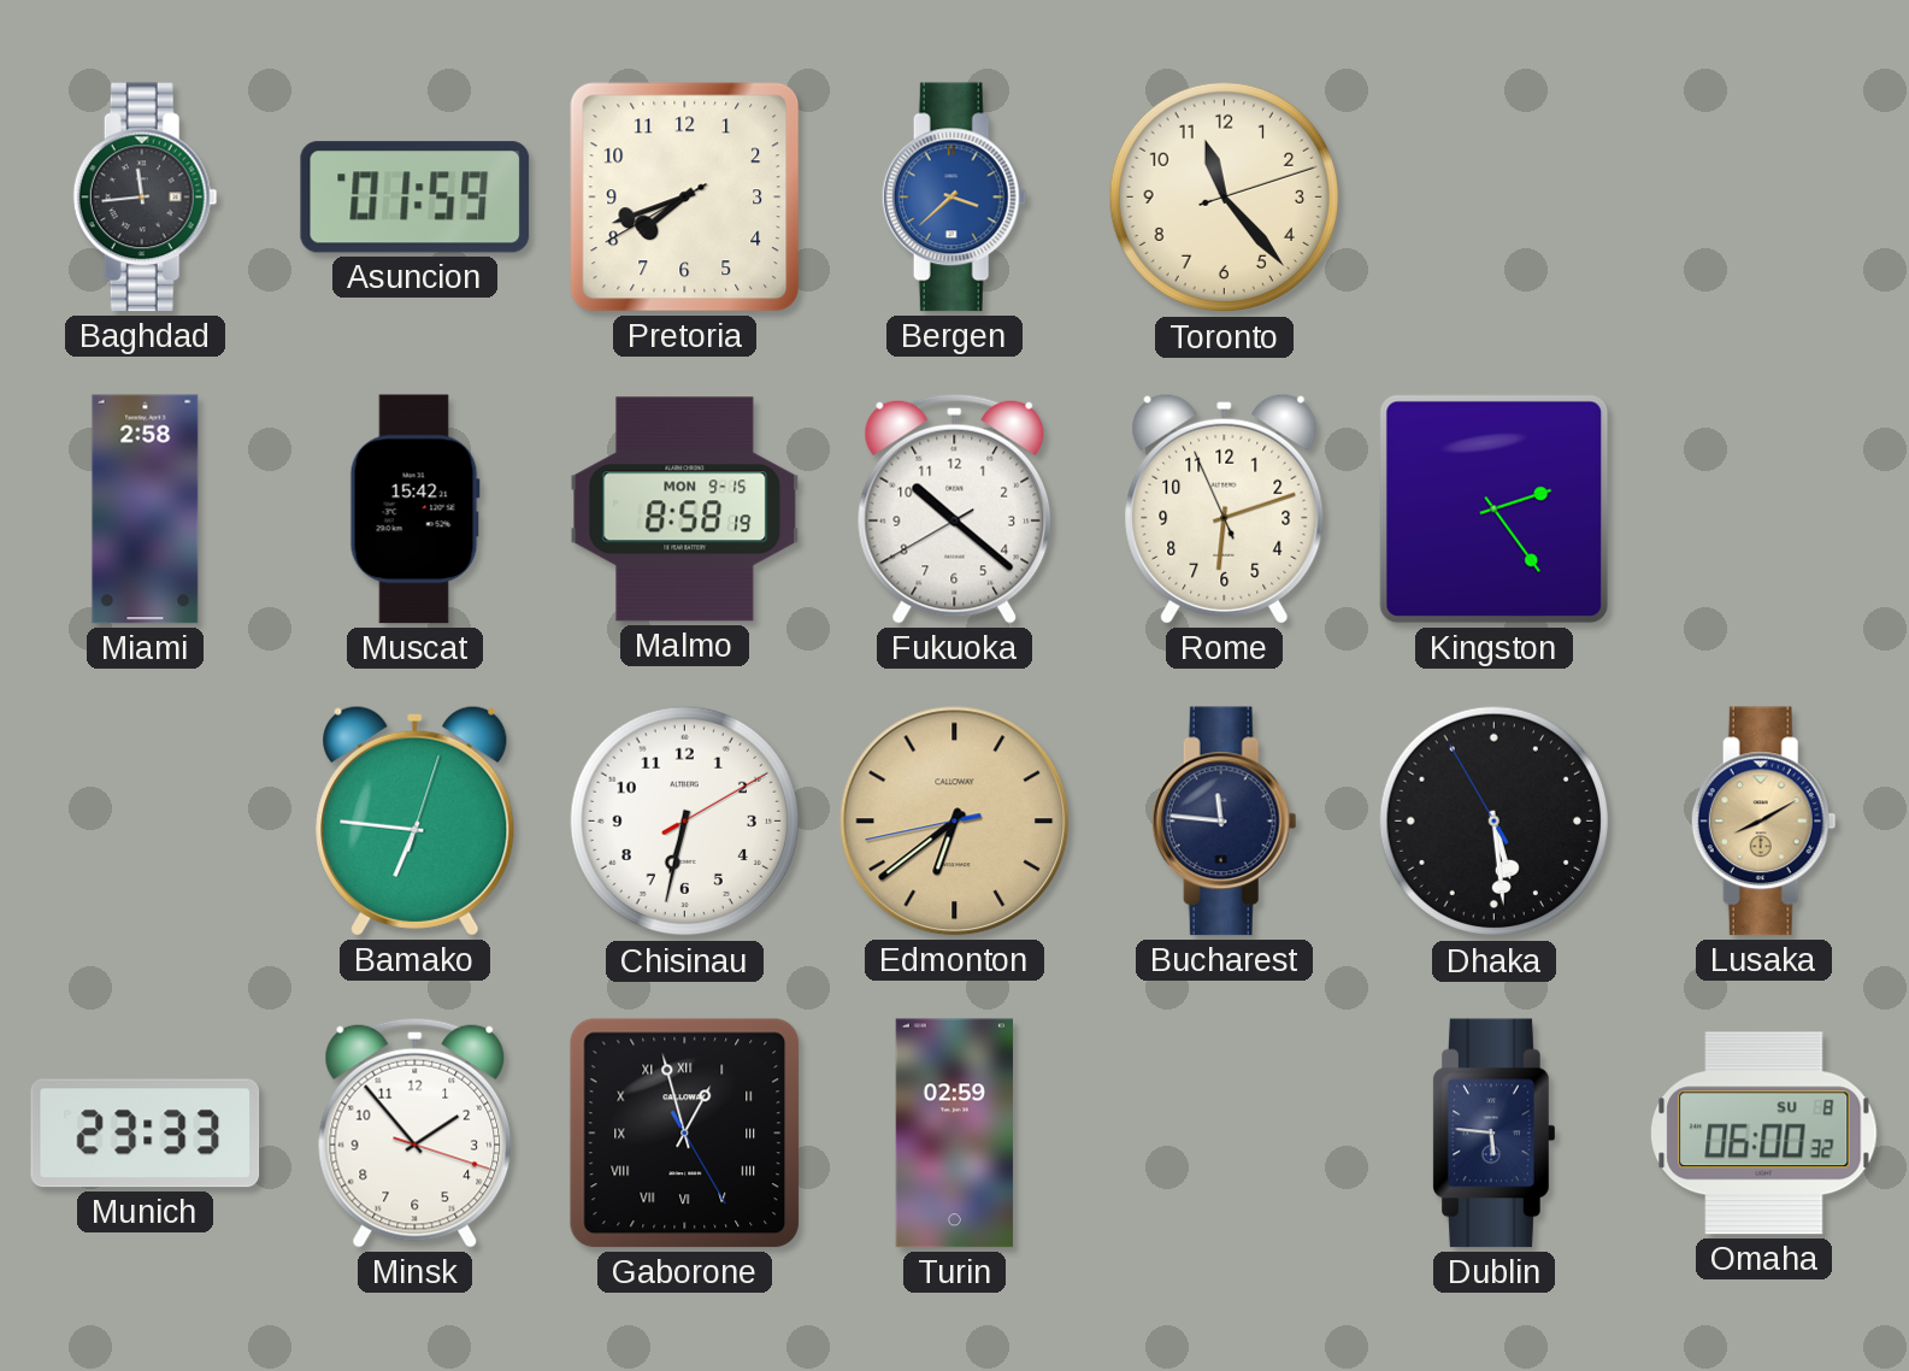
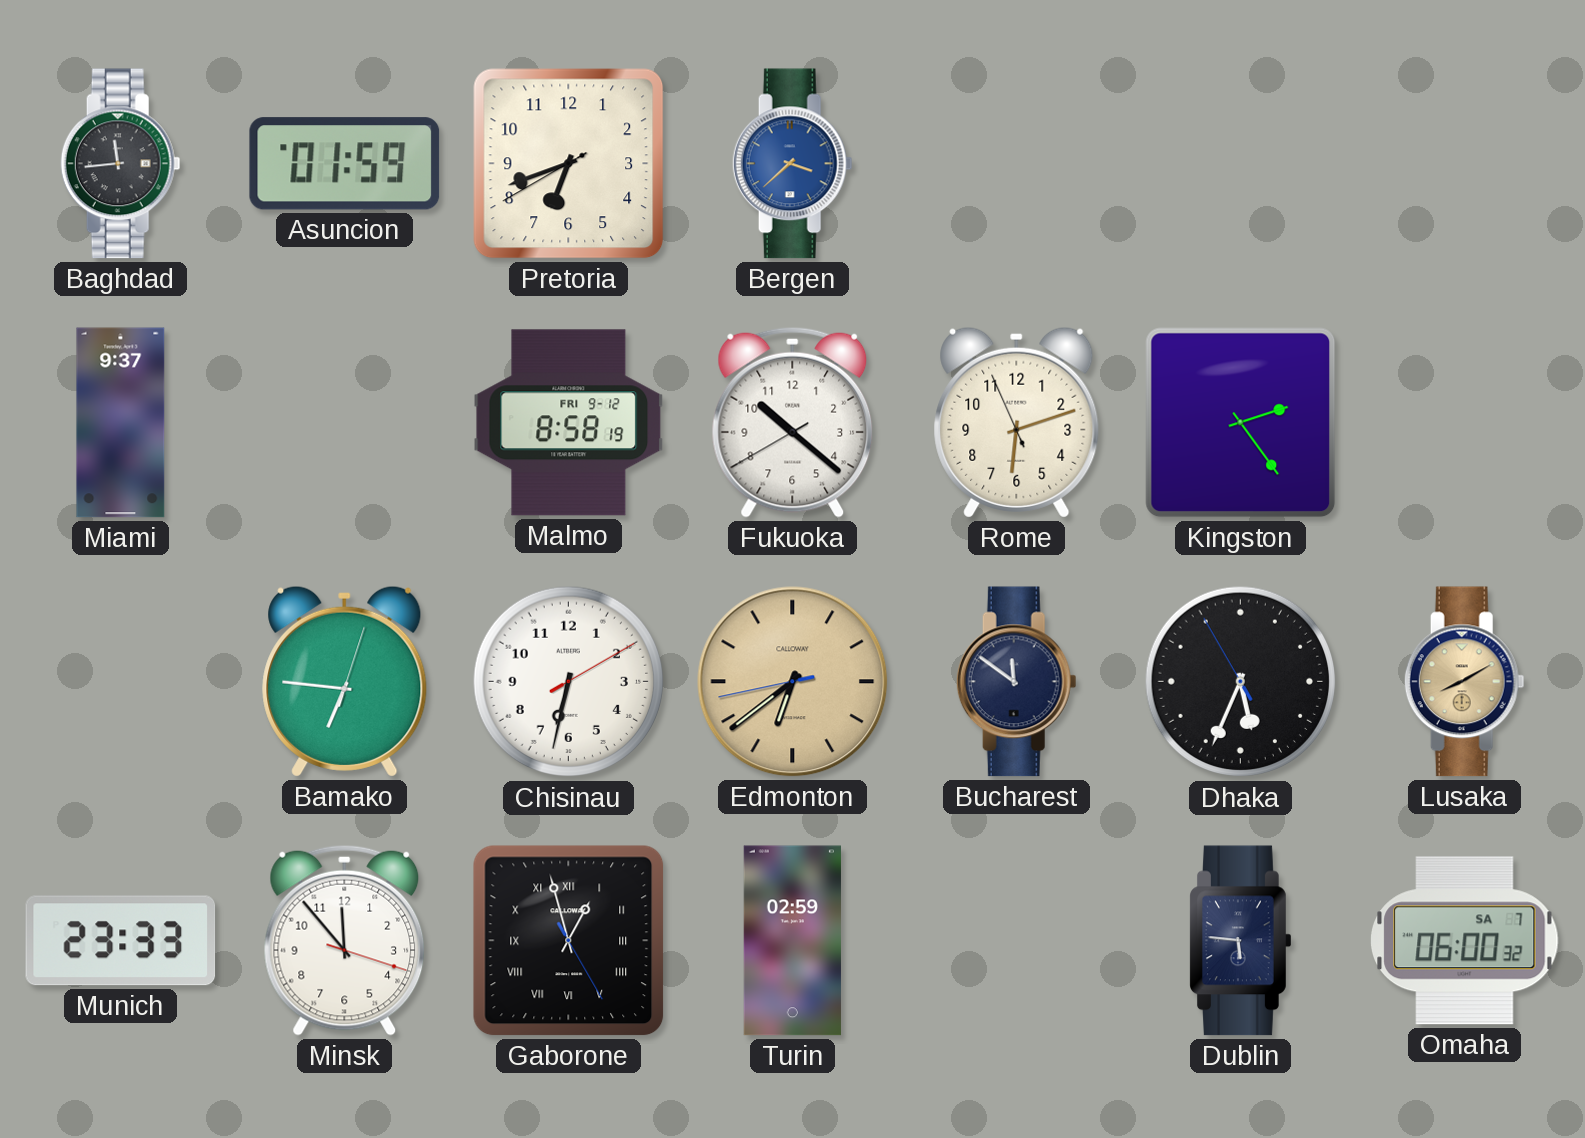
Pretoria: 7:41 -> 6:41
Toronto: 11:23 -> none
Miami: 2:58 -> 9:37
Muscat: 15:42 -> none
Malmo date: MON 9-15 -> FRI 9-12
Bucharest: 11:46 -> 11:51
Dhaka: 5:28 -> 5:33
Minsk: 1:53 -> 11:53
Omaha date: SU 8 -> SA 7
